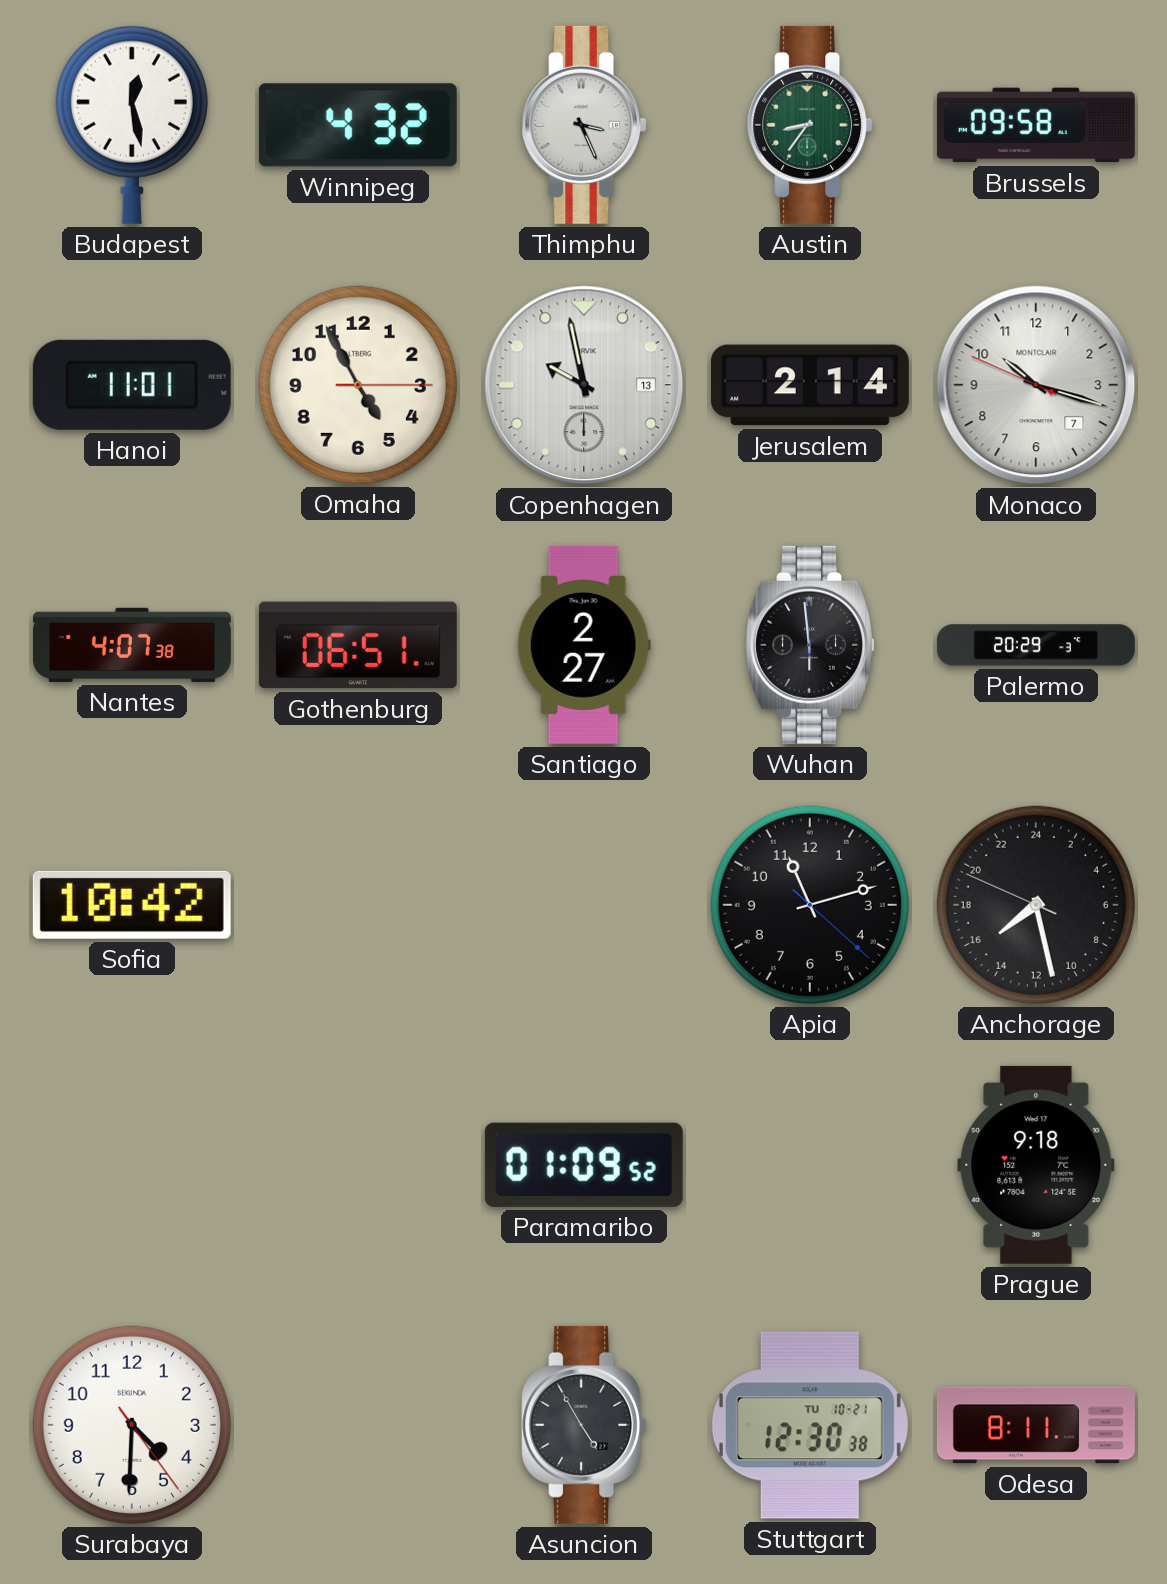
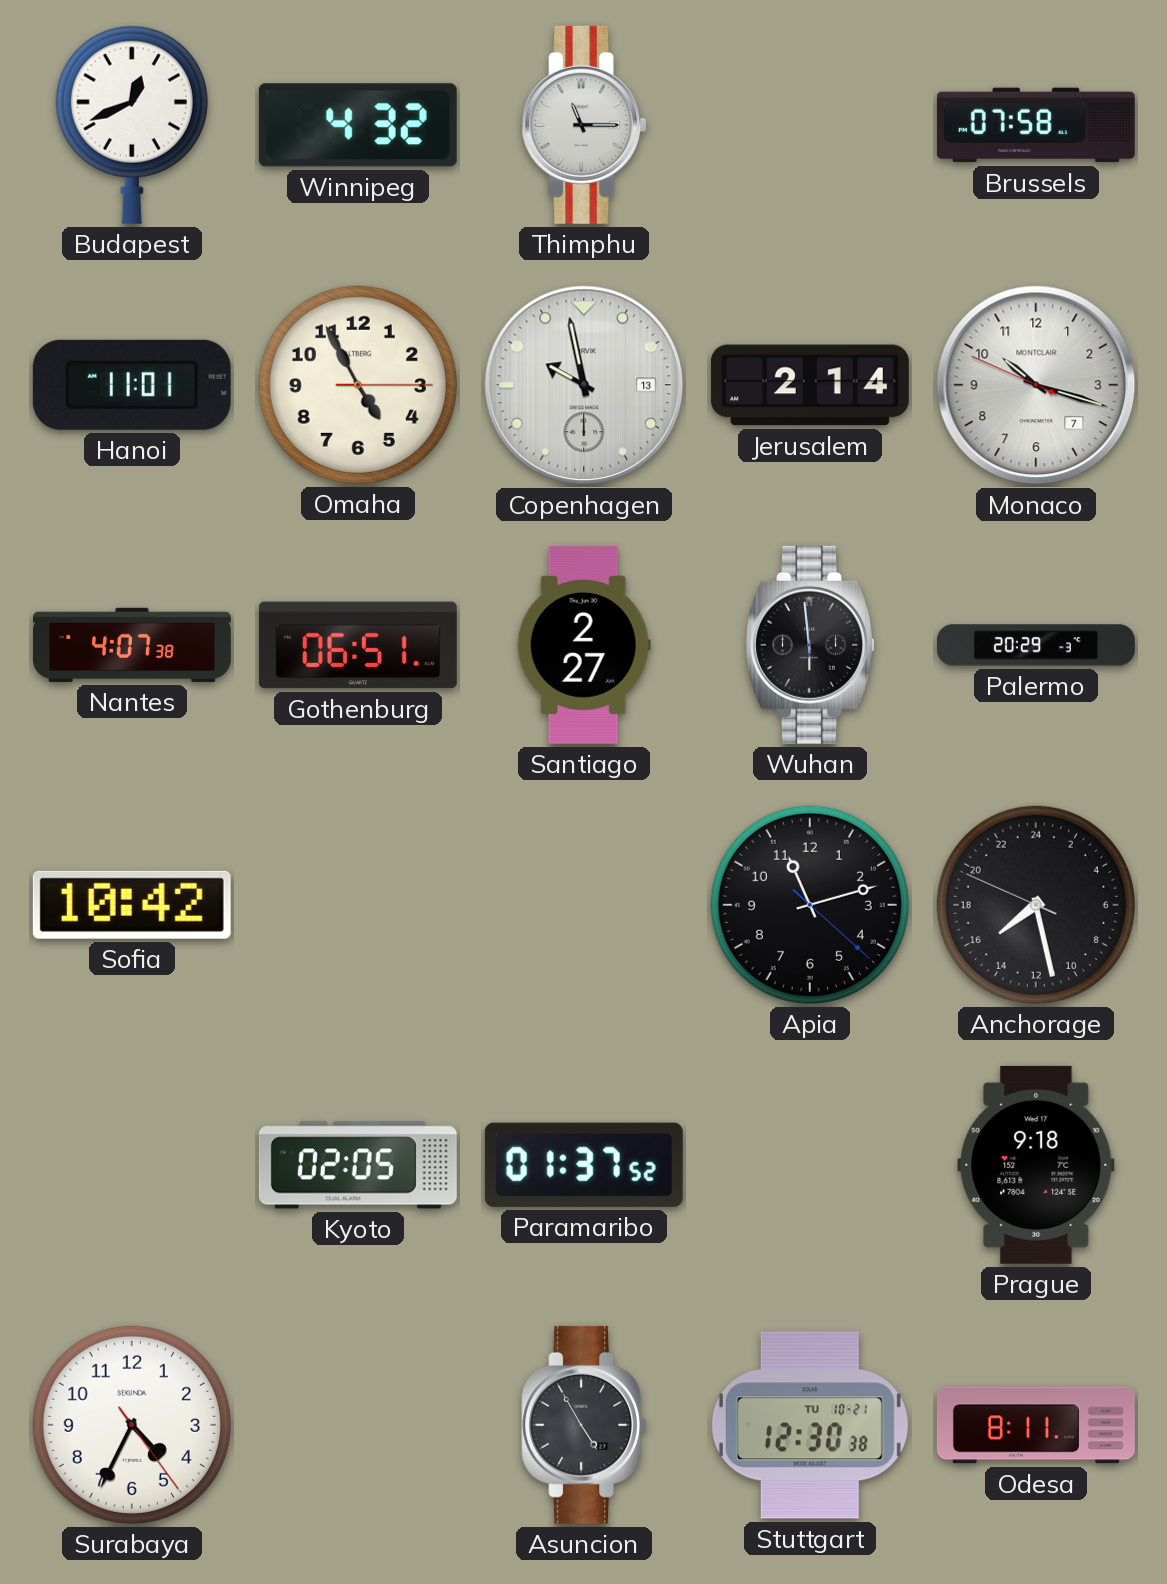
Budapest: 12:28 -> 12:41
Thimphu: 3:26 -> 11:15
Austin: 8:36 -> none
Brussels: 09:58 -> 07:58
Kyoto: none -> 02:05
Paramaribo: 01:09 -> 01:37
Surabaya: 4:30 -> 4:34
